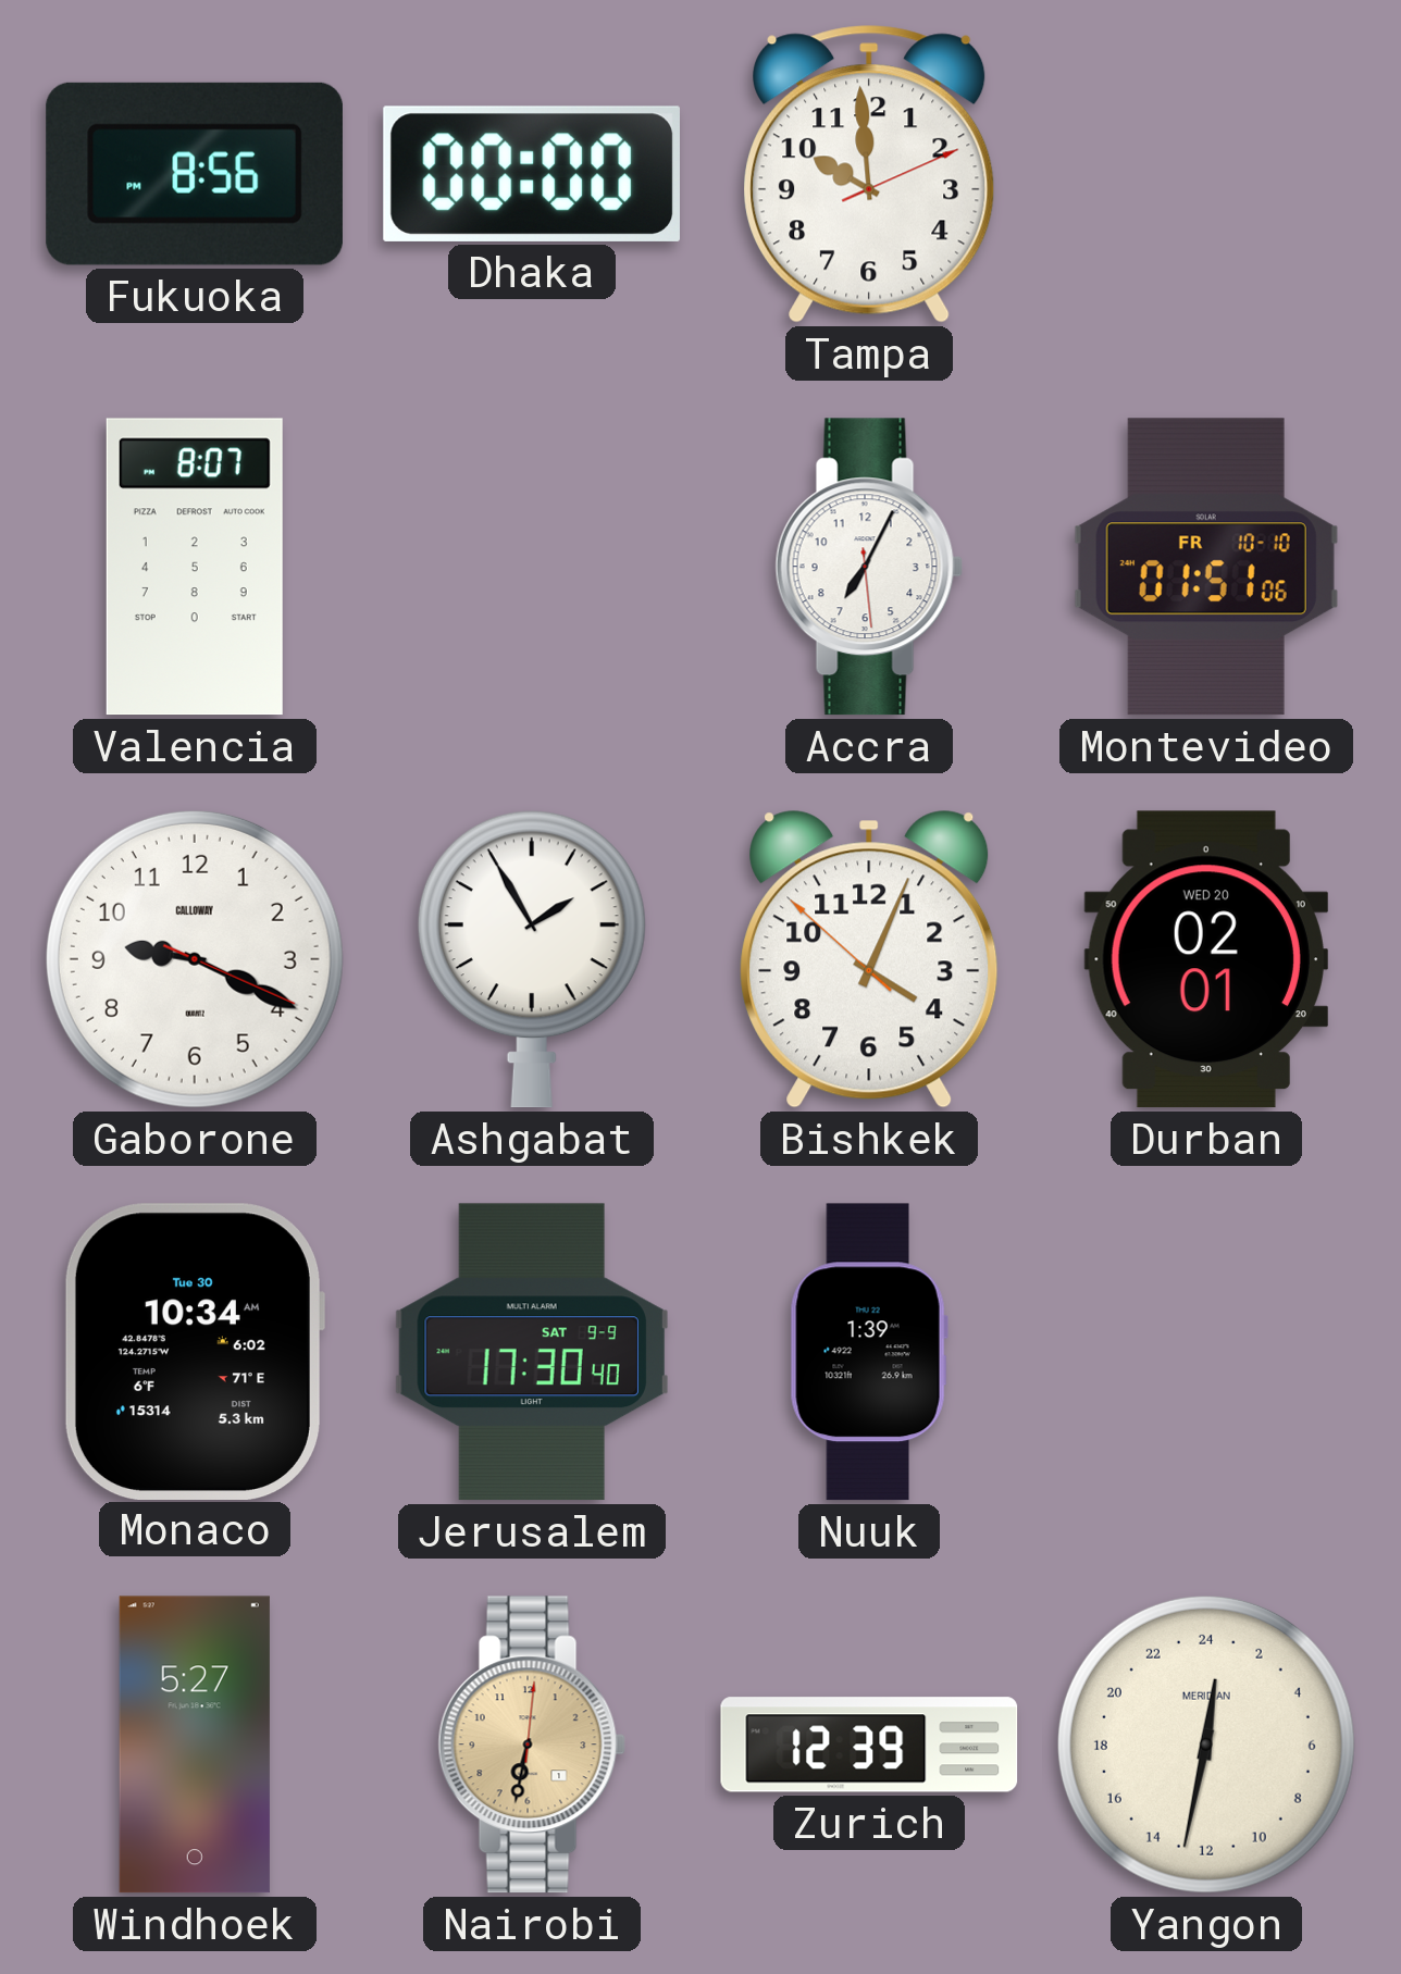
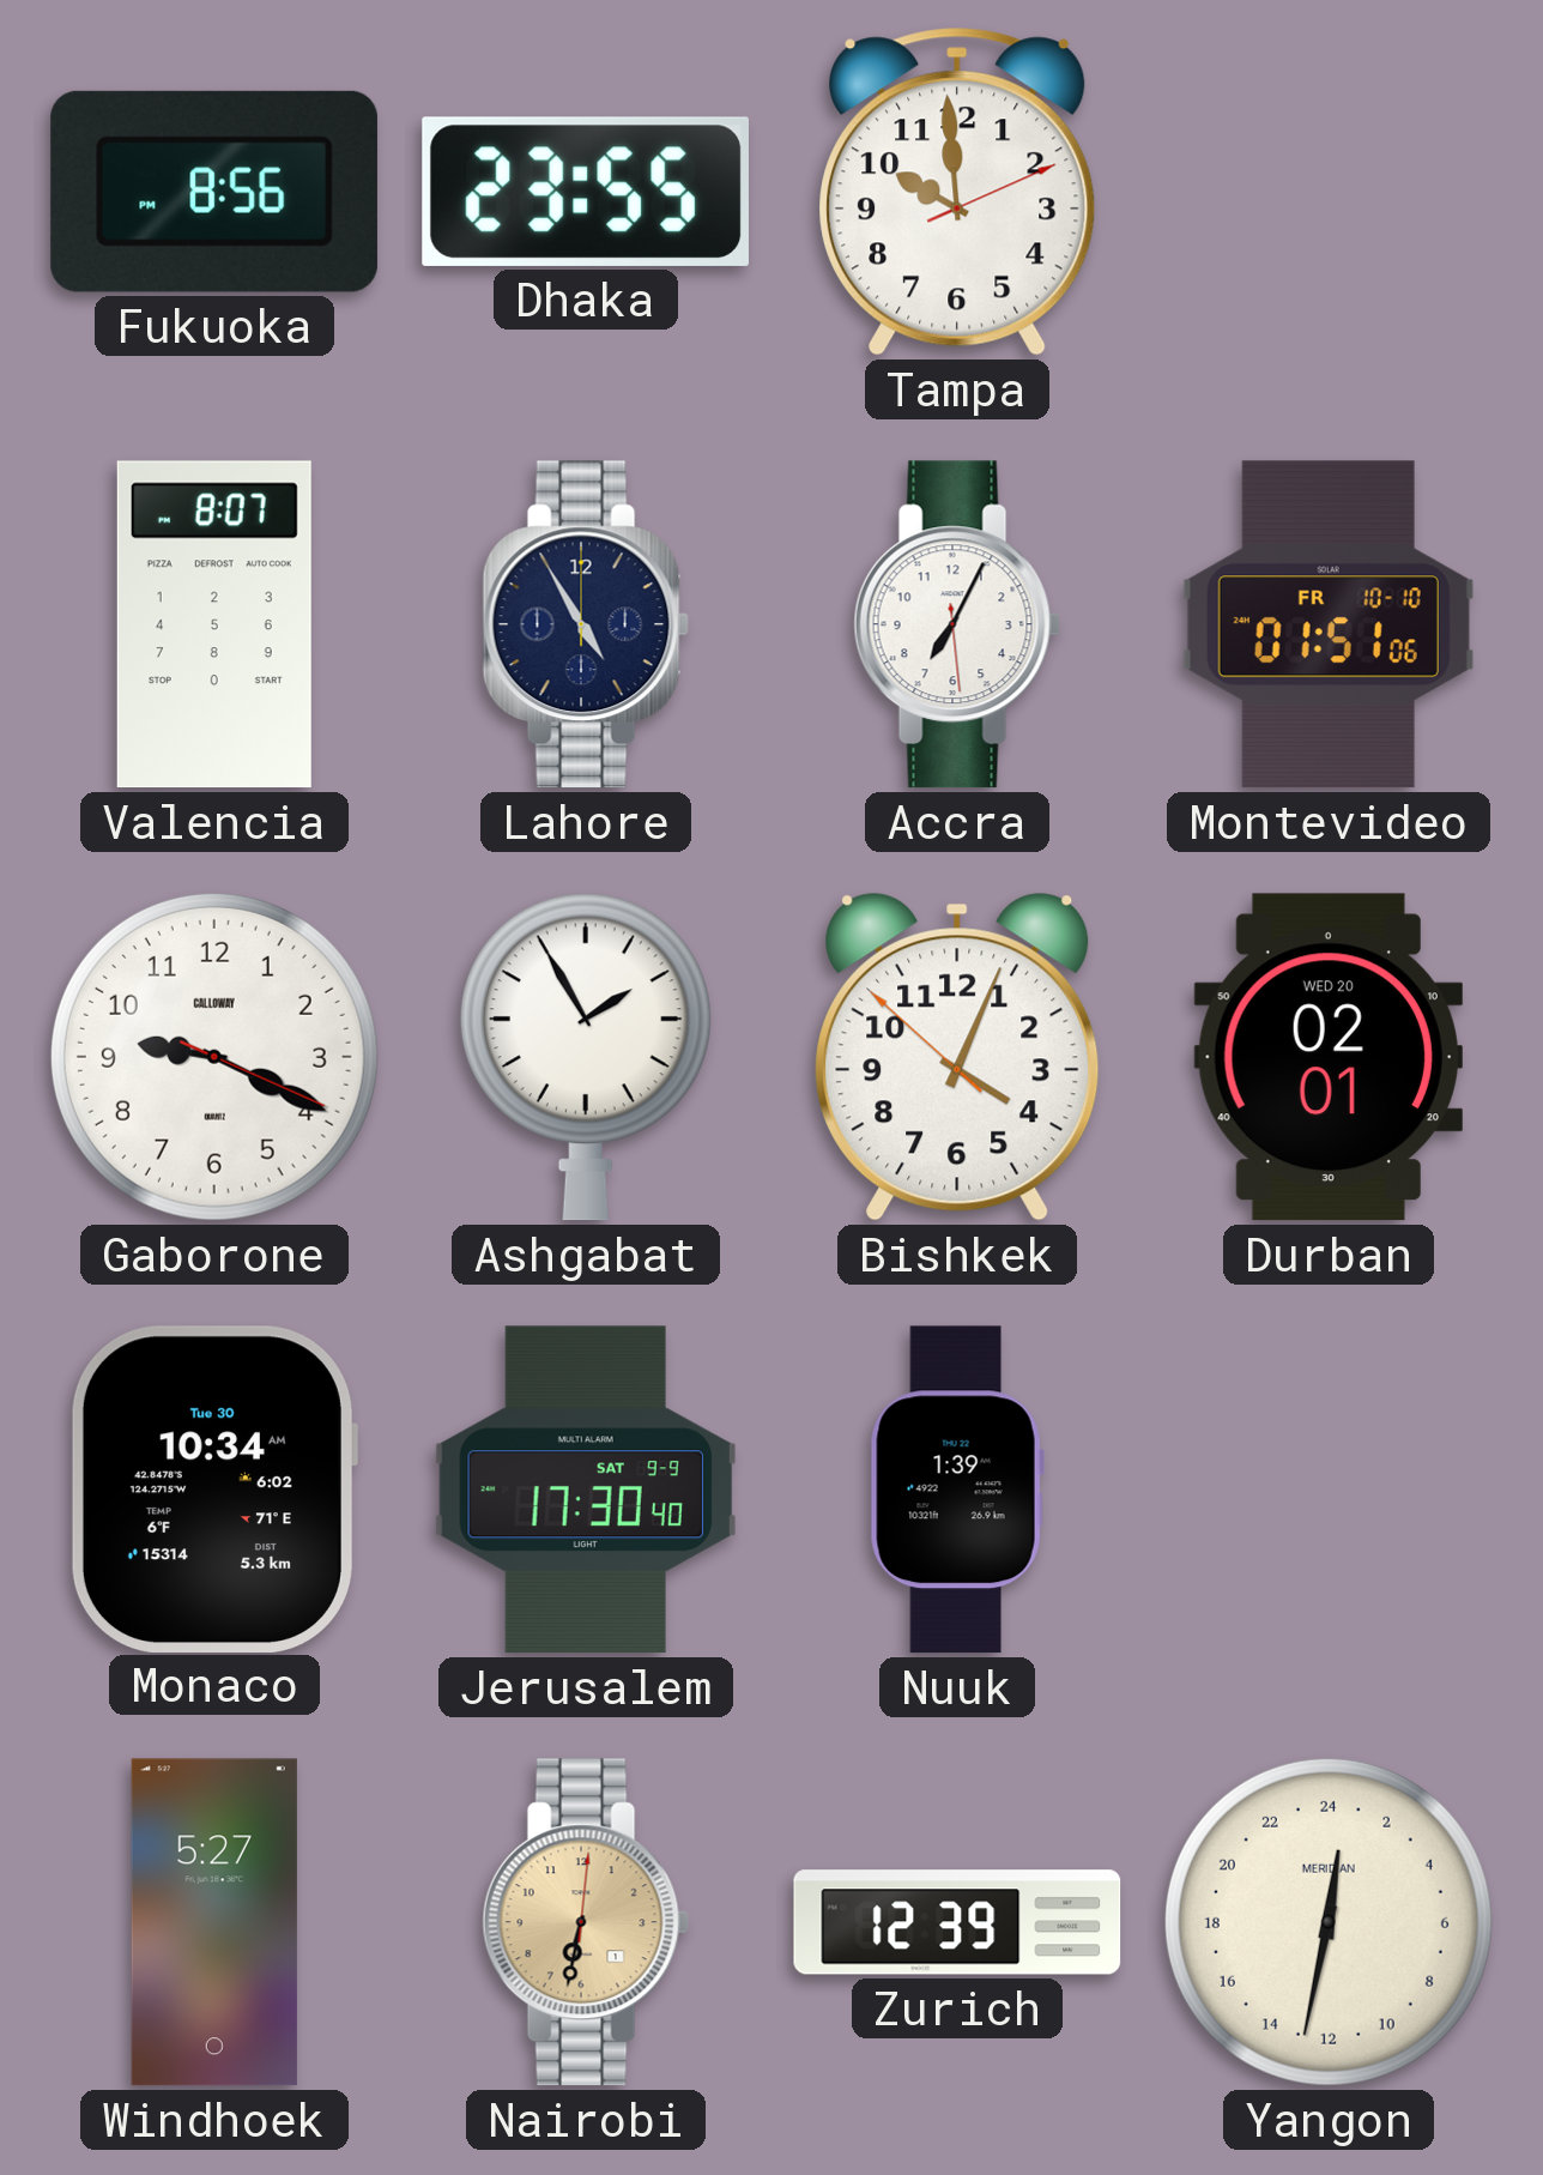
Dhaka: 00:00 -> 23:55
Lahore: none -> 4:55
